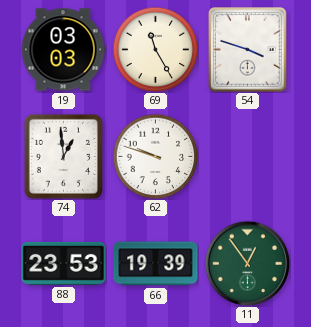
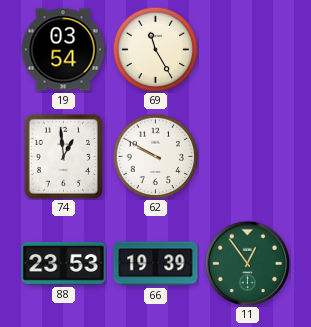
19: 03:03 -> 03:54
54: 3:48 -> none
62: 9:48 -> 9:50
